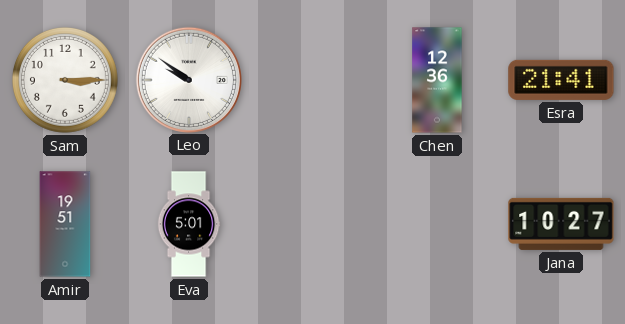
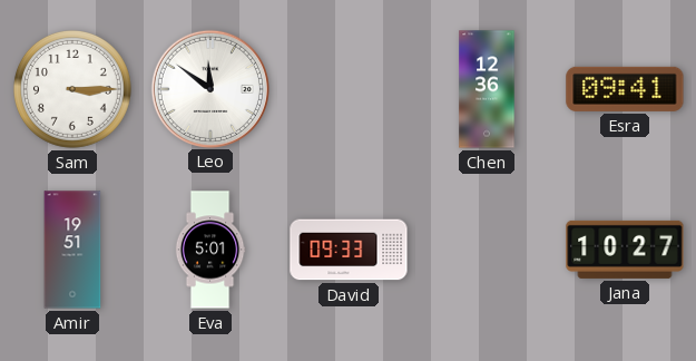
Leo: 9:51 -> 11:51
Esra: 21:41 -> 09:41
David: none -> 09:33
